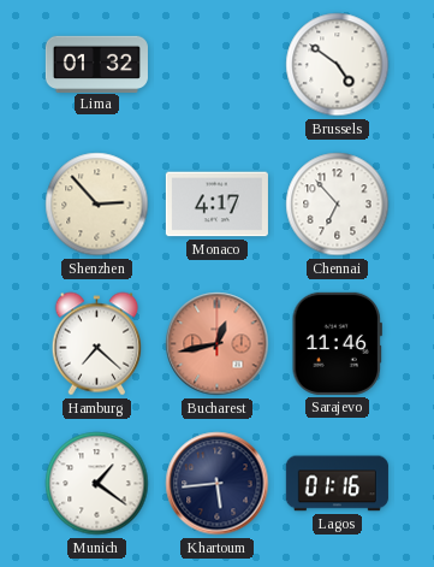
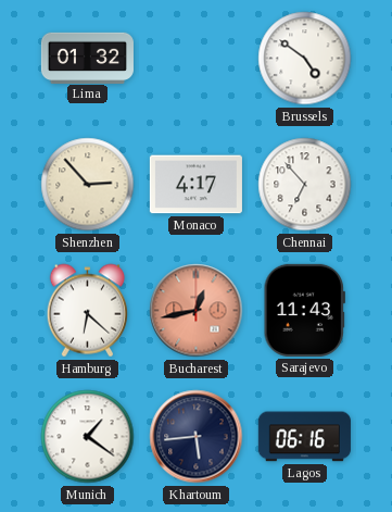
Hamburg: 7:22 -> 6:22
Sarajevo: 11:46 -> 11:43
Lagos: 01:16 -> 06:16
